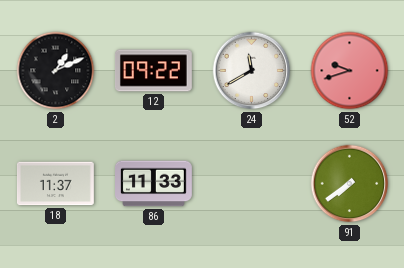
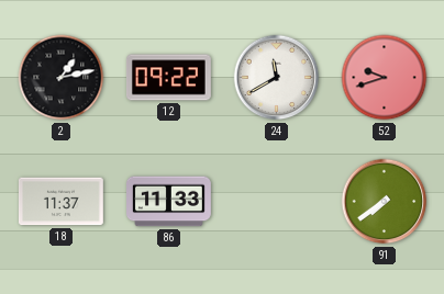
2: 1:11 -> 1:13
